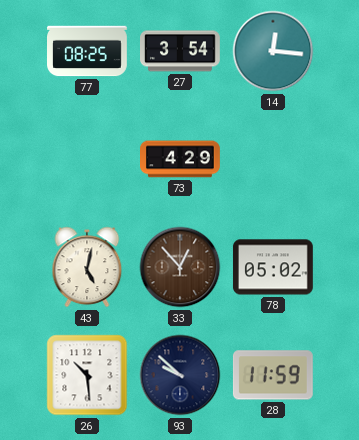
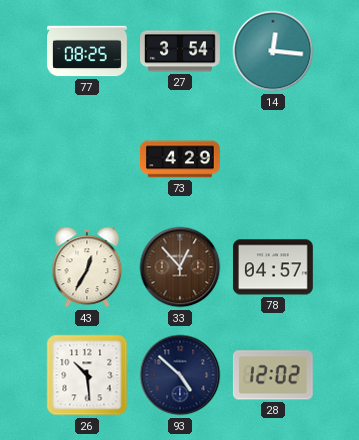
43: 5:02 -> 12:35
78: 05:02 -> 04:57
93: 9:52 -> 4:52
28: 11:59 -> 12:02
